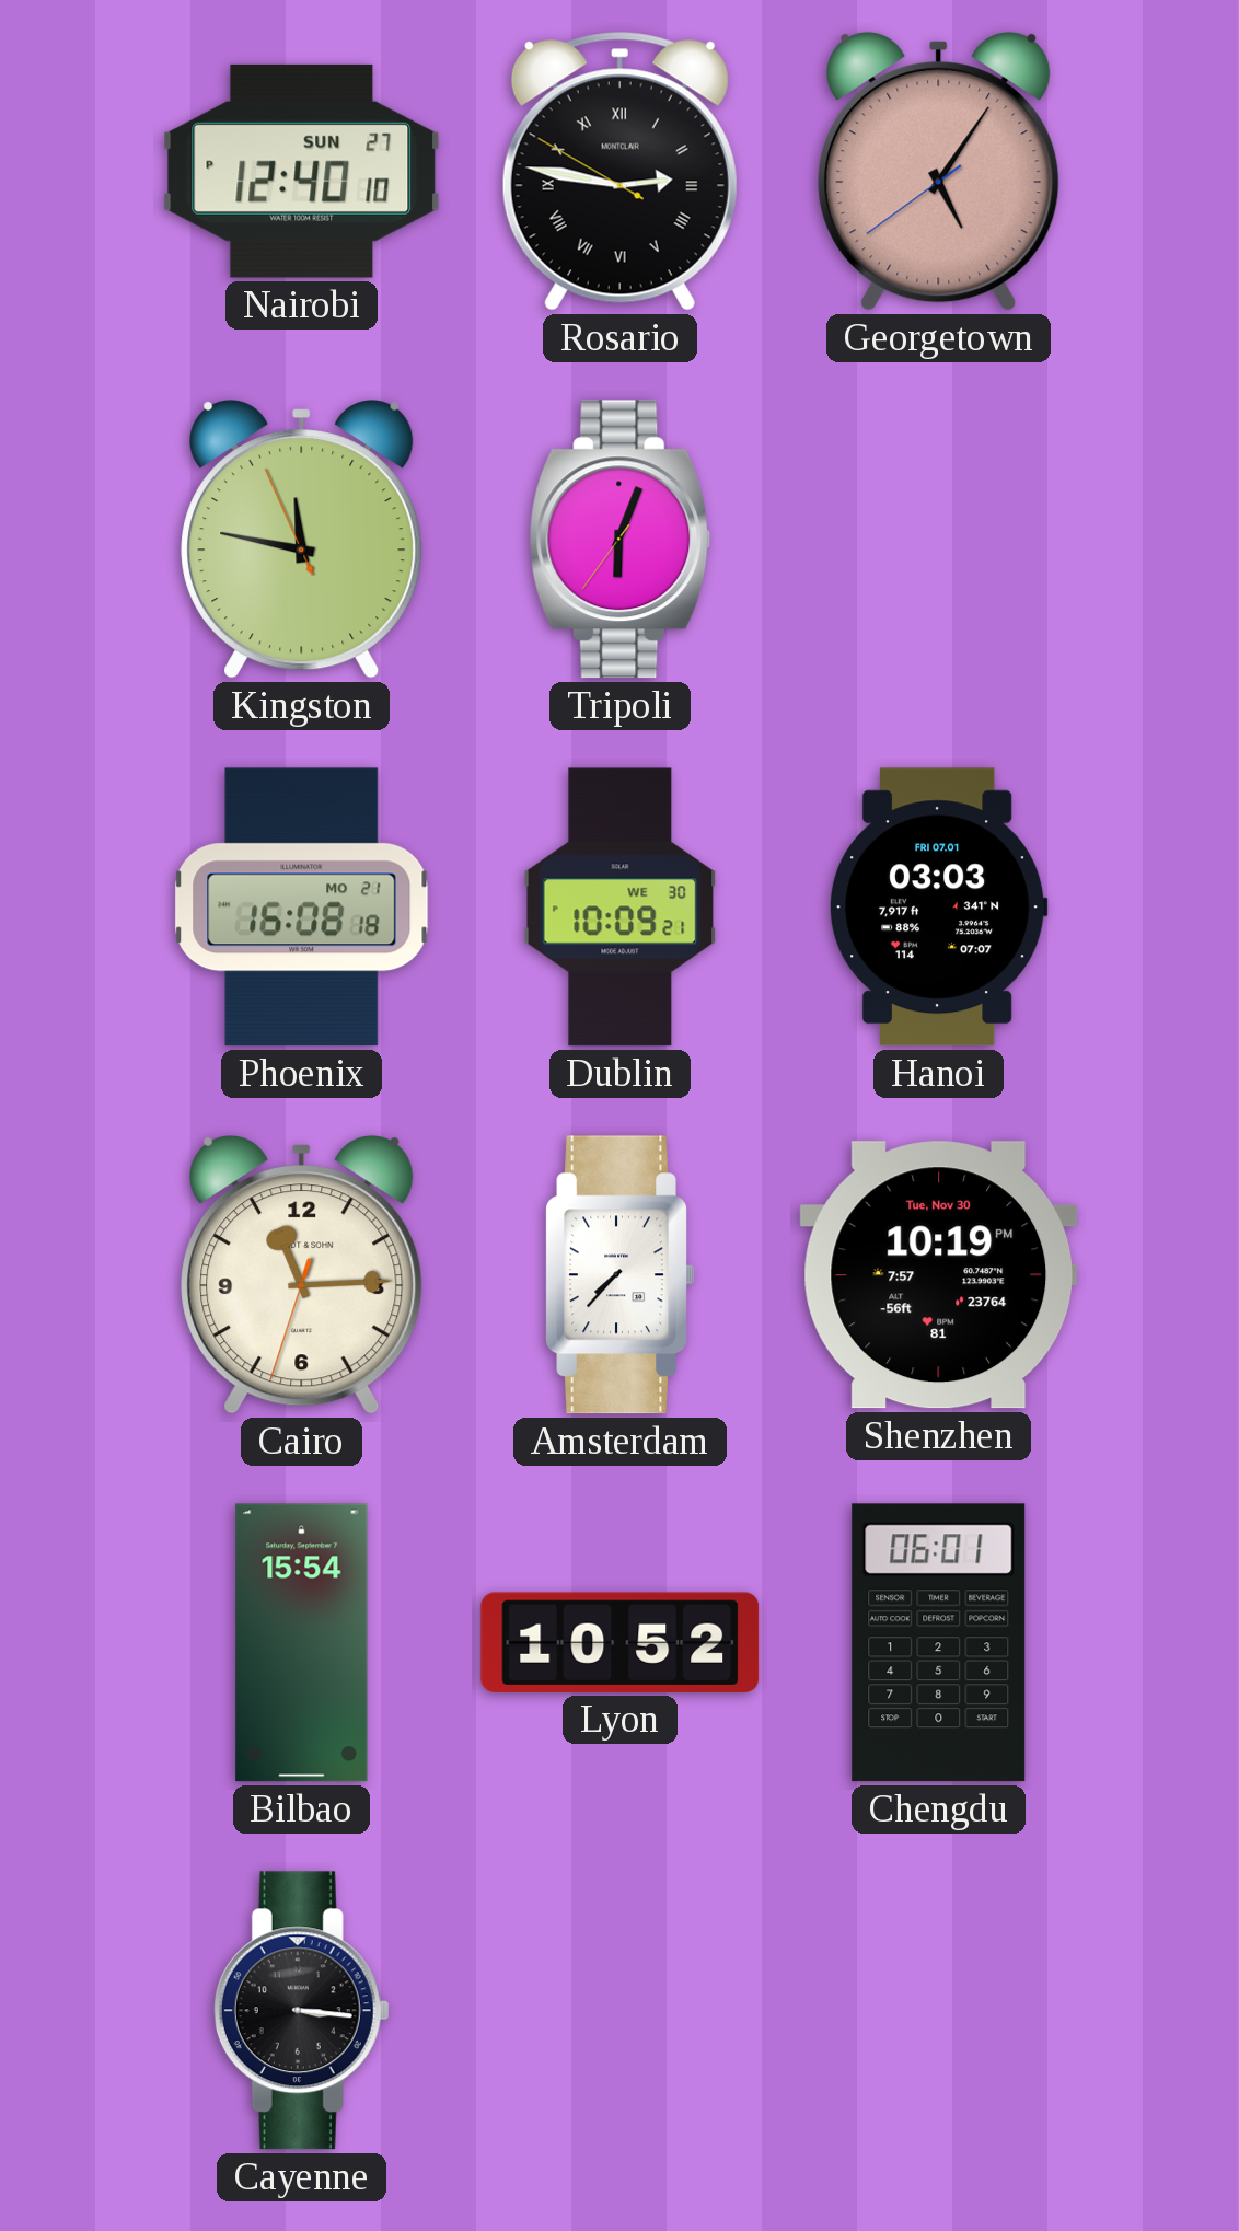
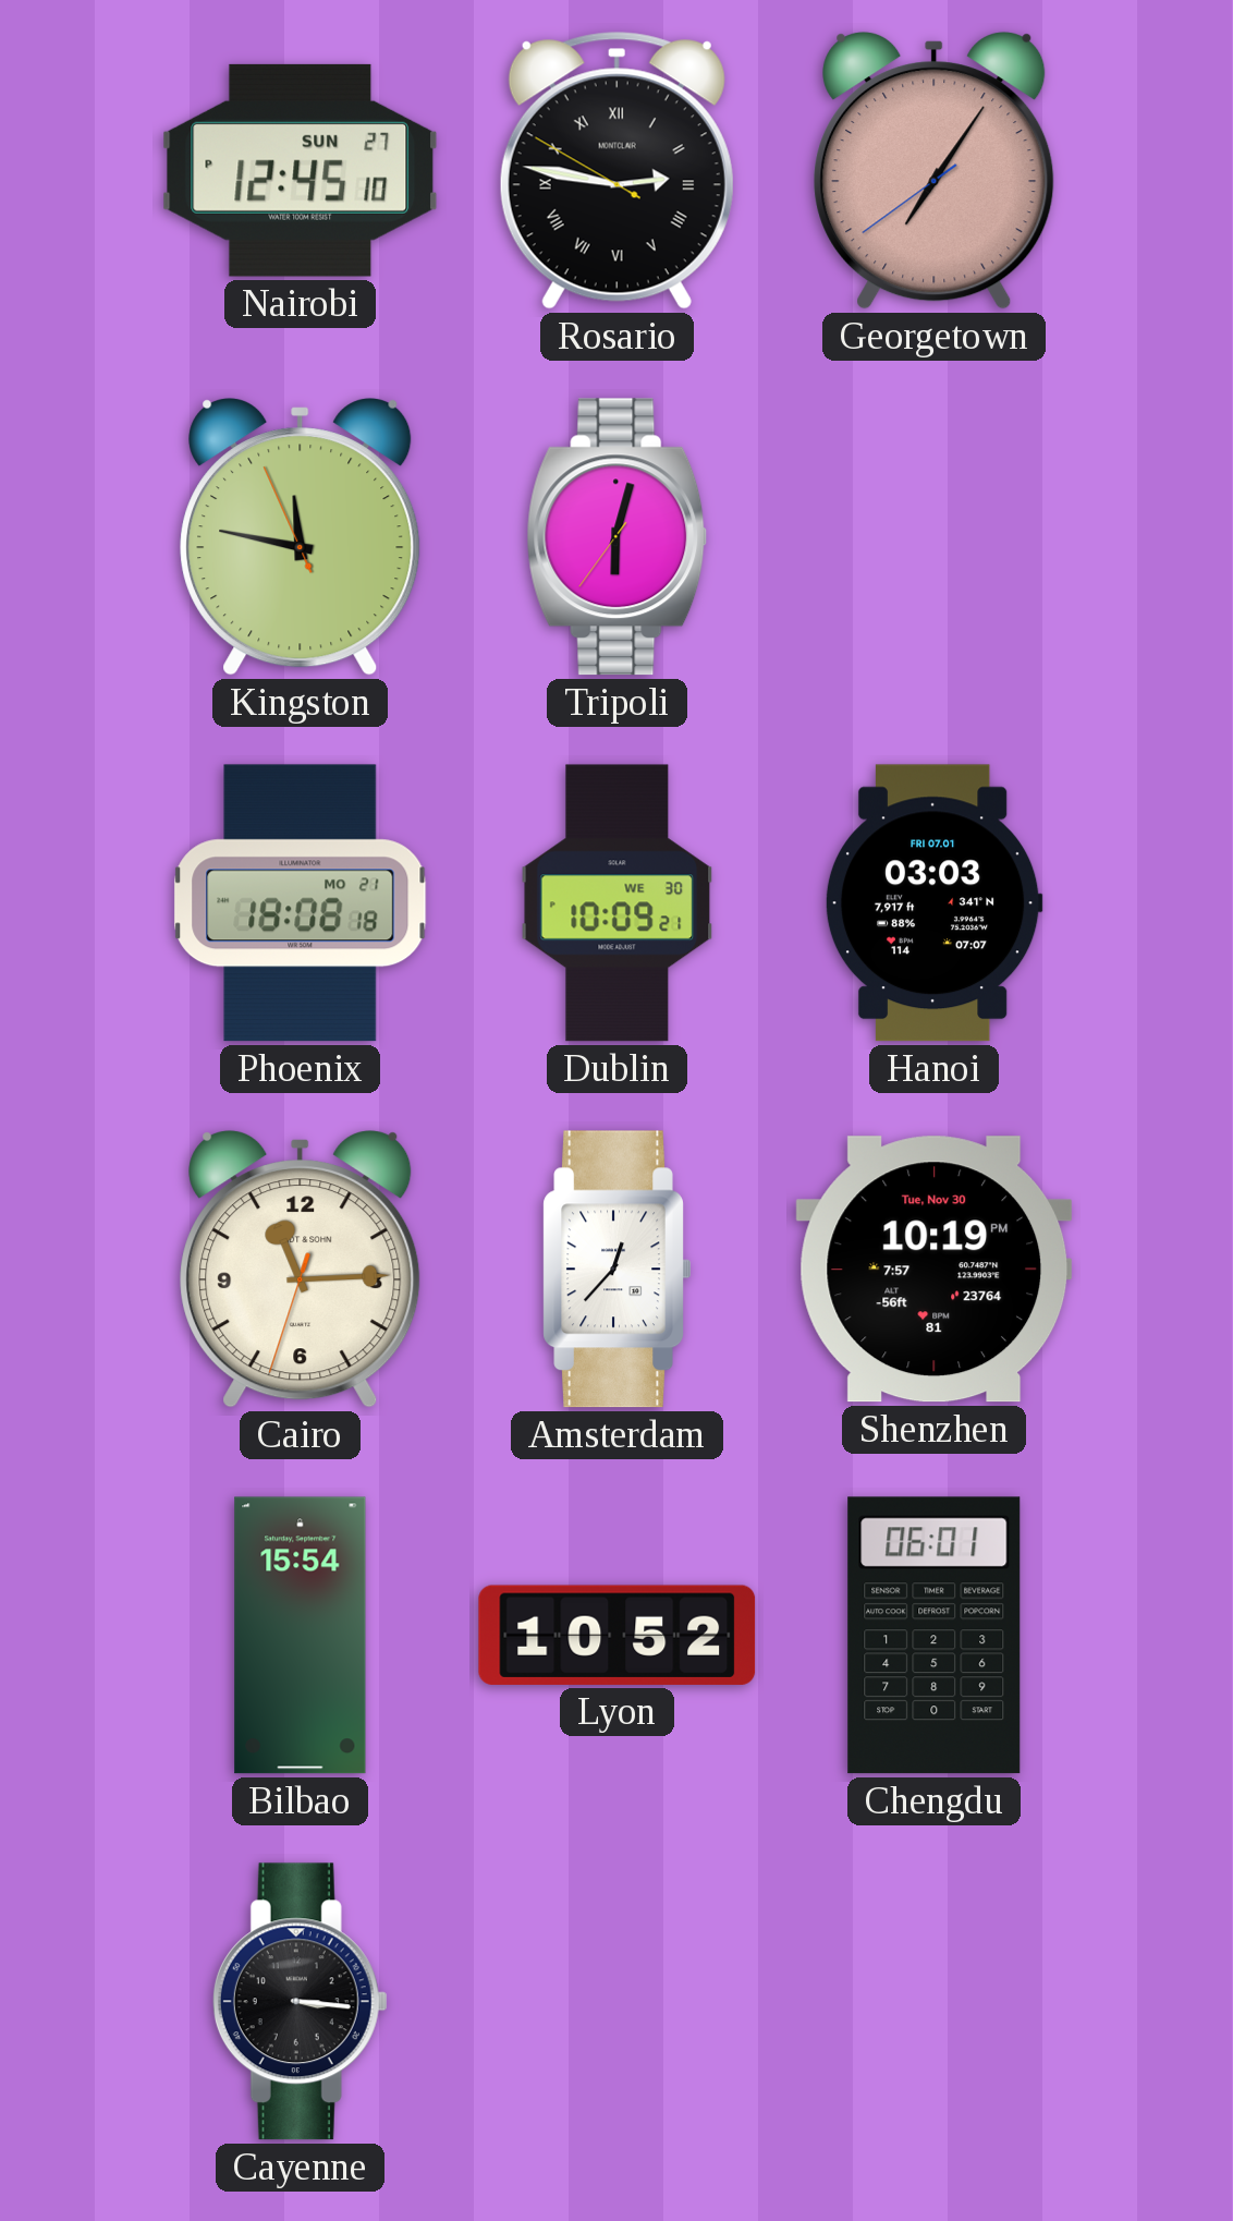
Nairobi: 12:40 -> 12:45
Georgetown: 5:05 -> 7:05
Tripoli: 6:03 -> 6:02
Phoenix: 16:08 -> 18:08
Amsterdam: 7:37 -> 12:37
